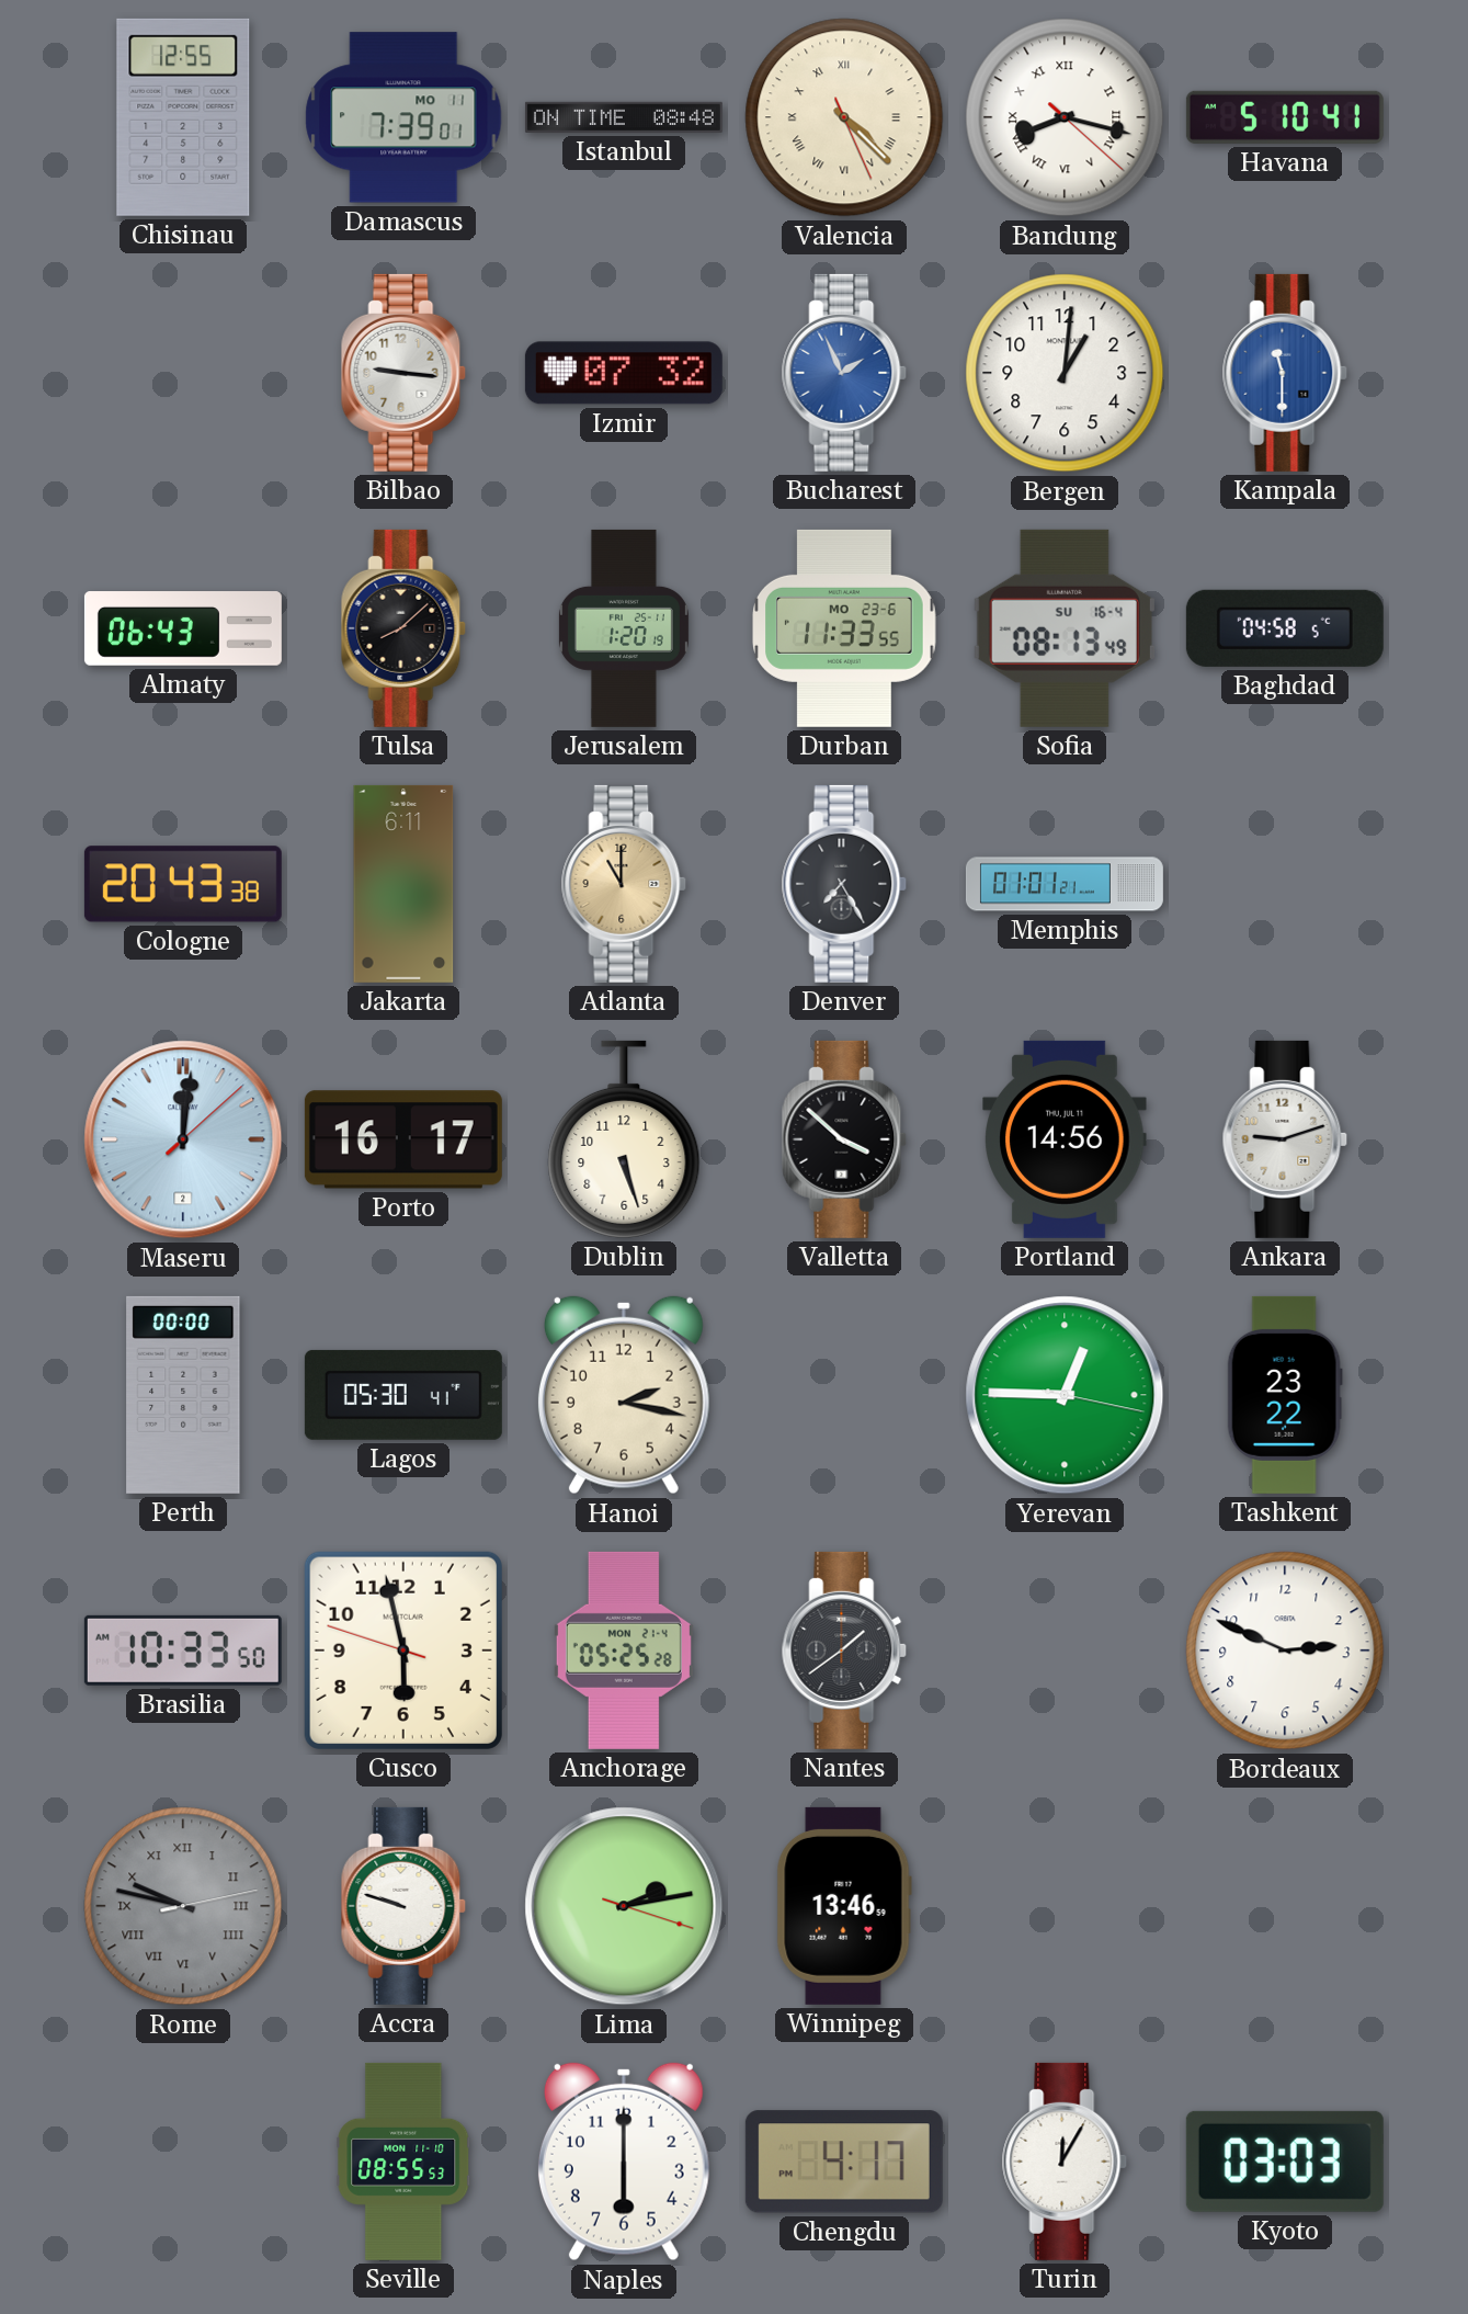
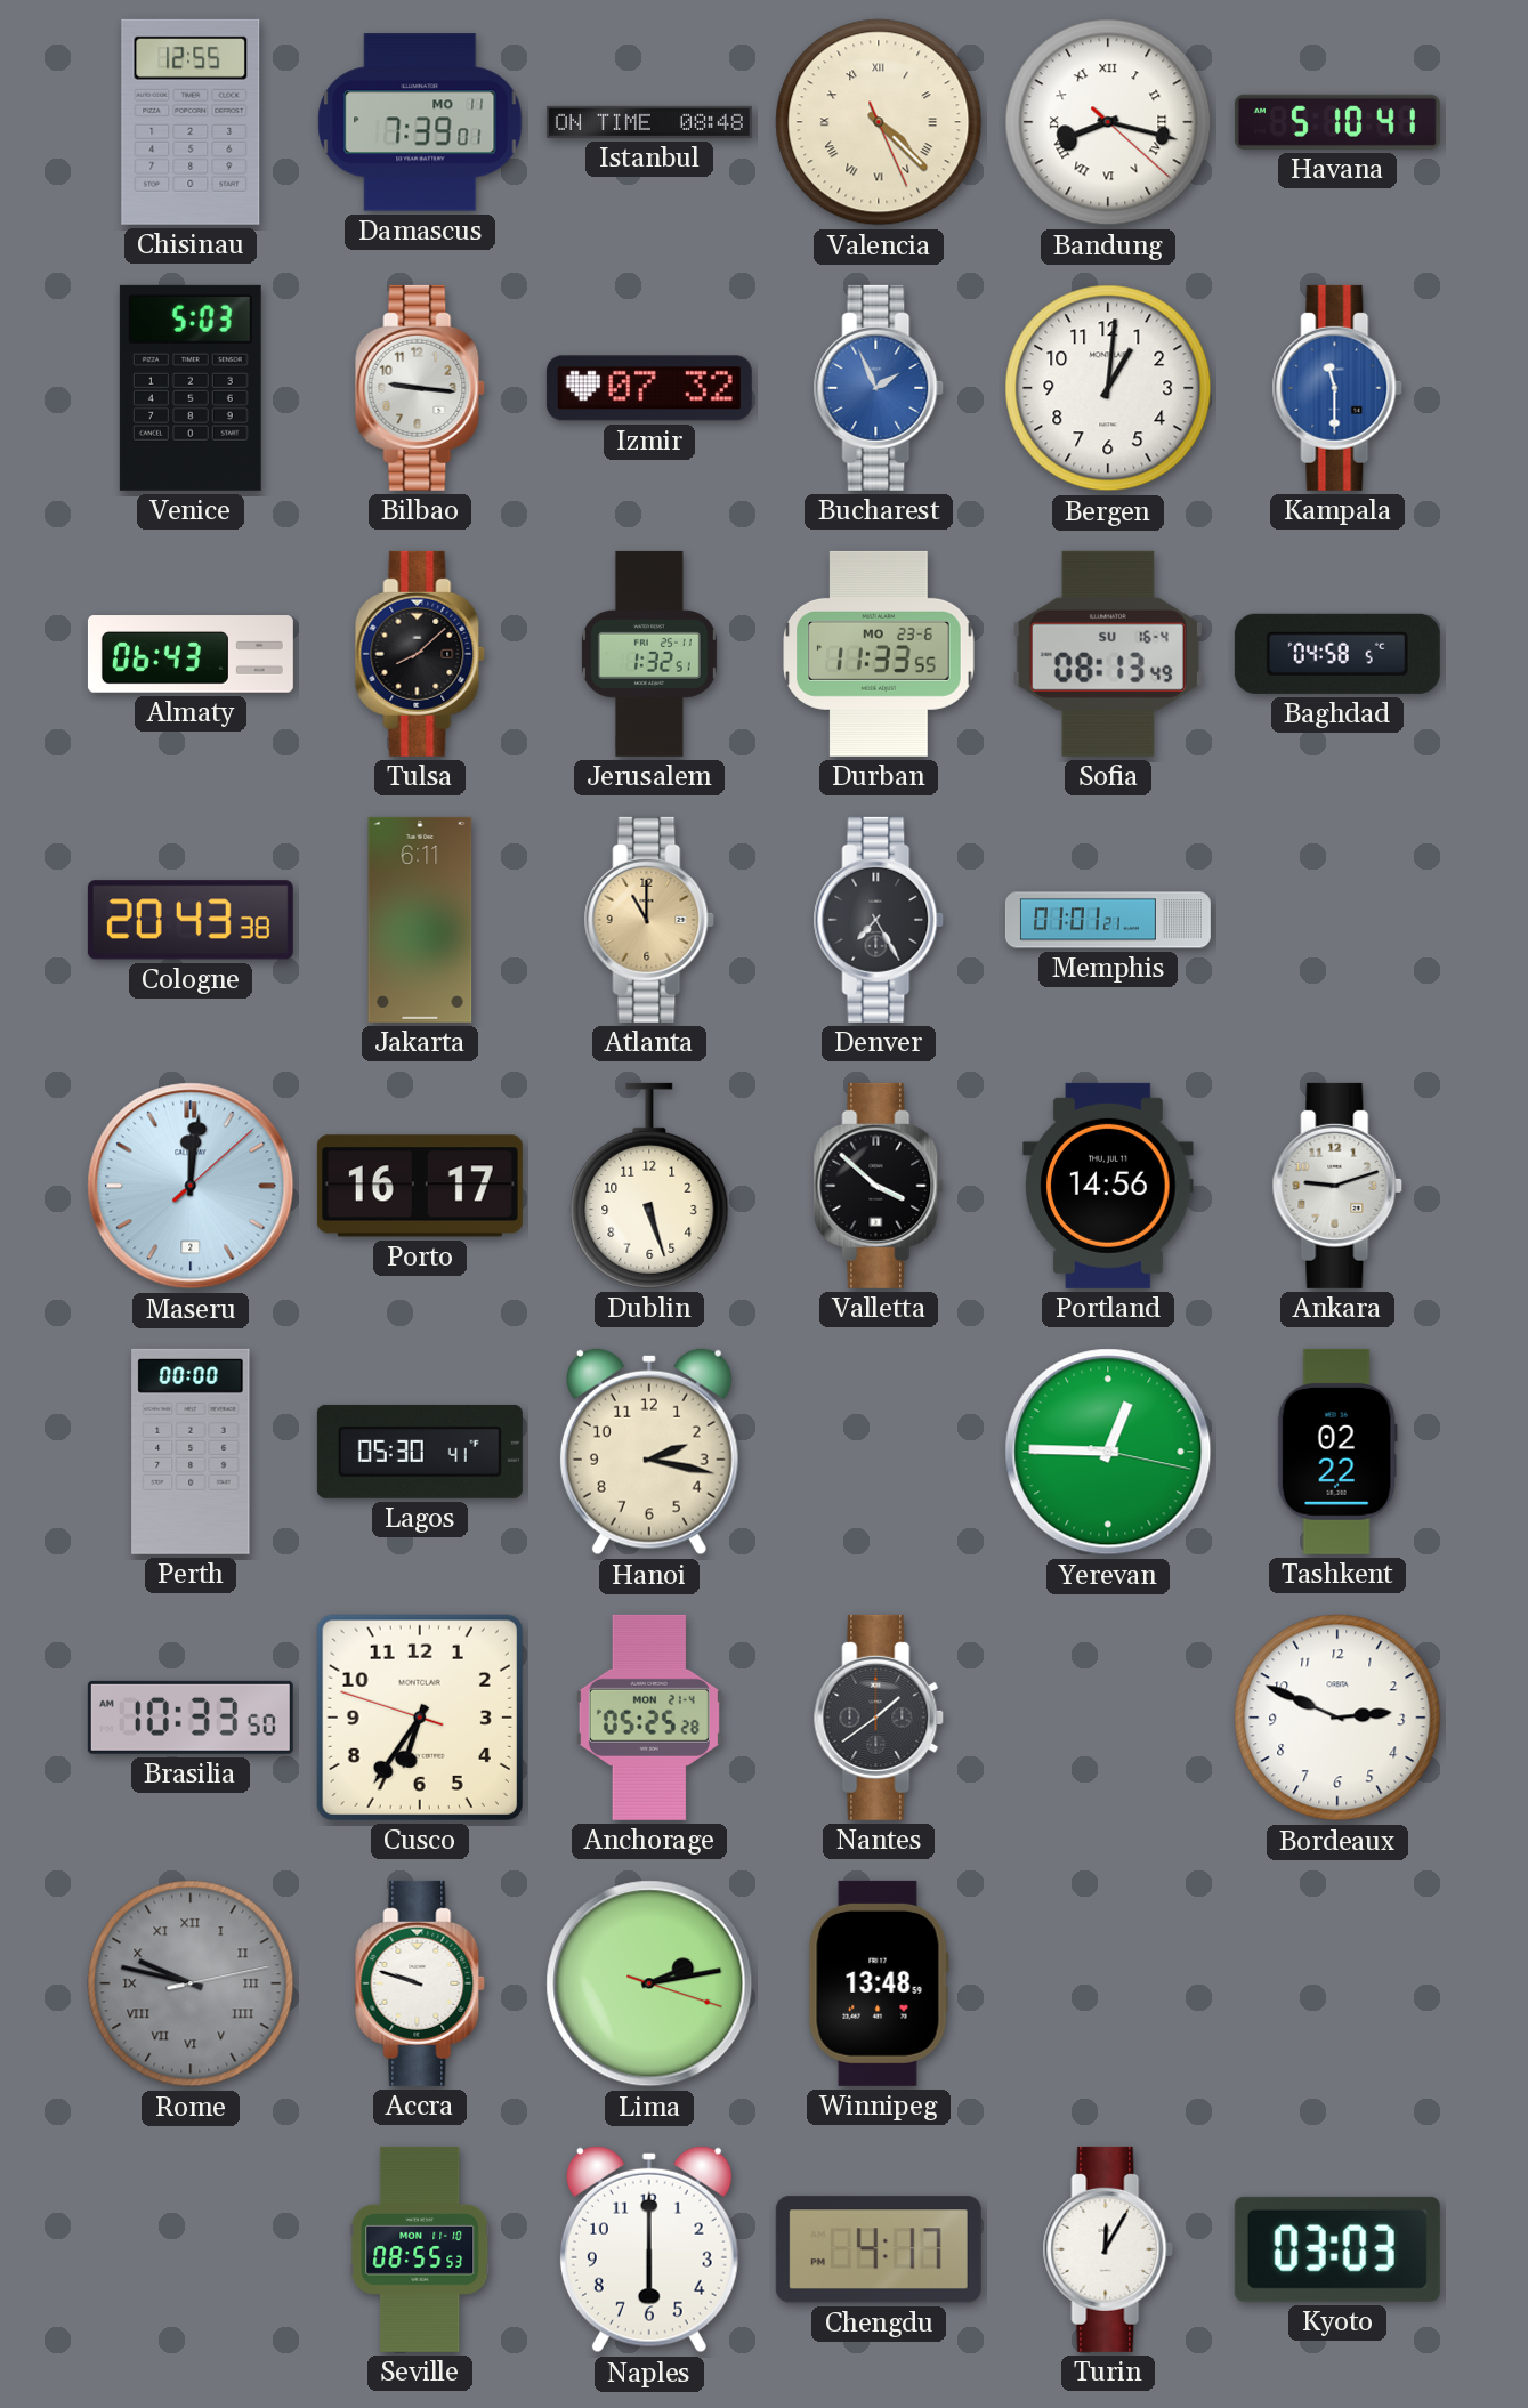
Venice: none -> 5:03
Jerusalem: 1:20 -> 1:32
Tashkent: 23:22 -> 02:22
Cusco: 5:57 -> 6:35
Winnipeg: 13:46 -> 13:48
